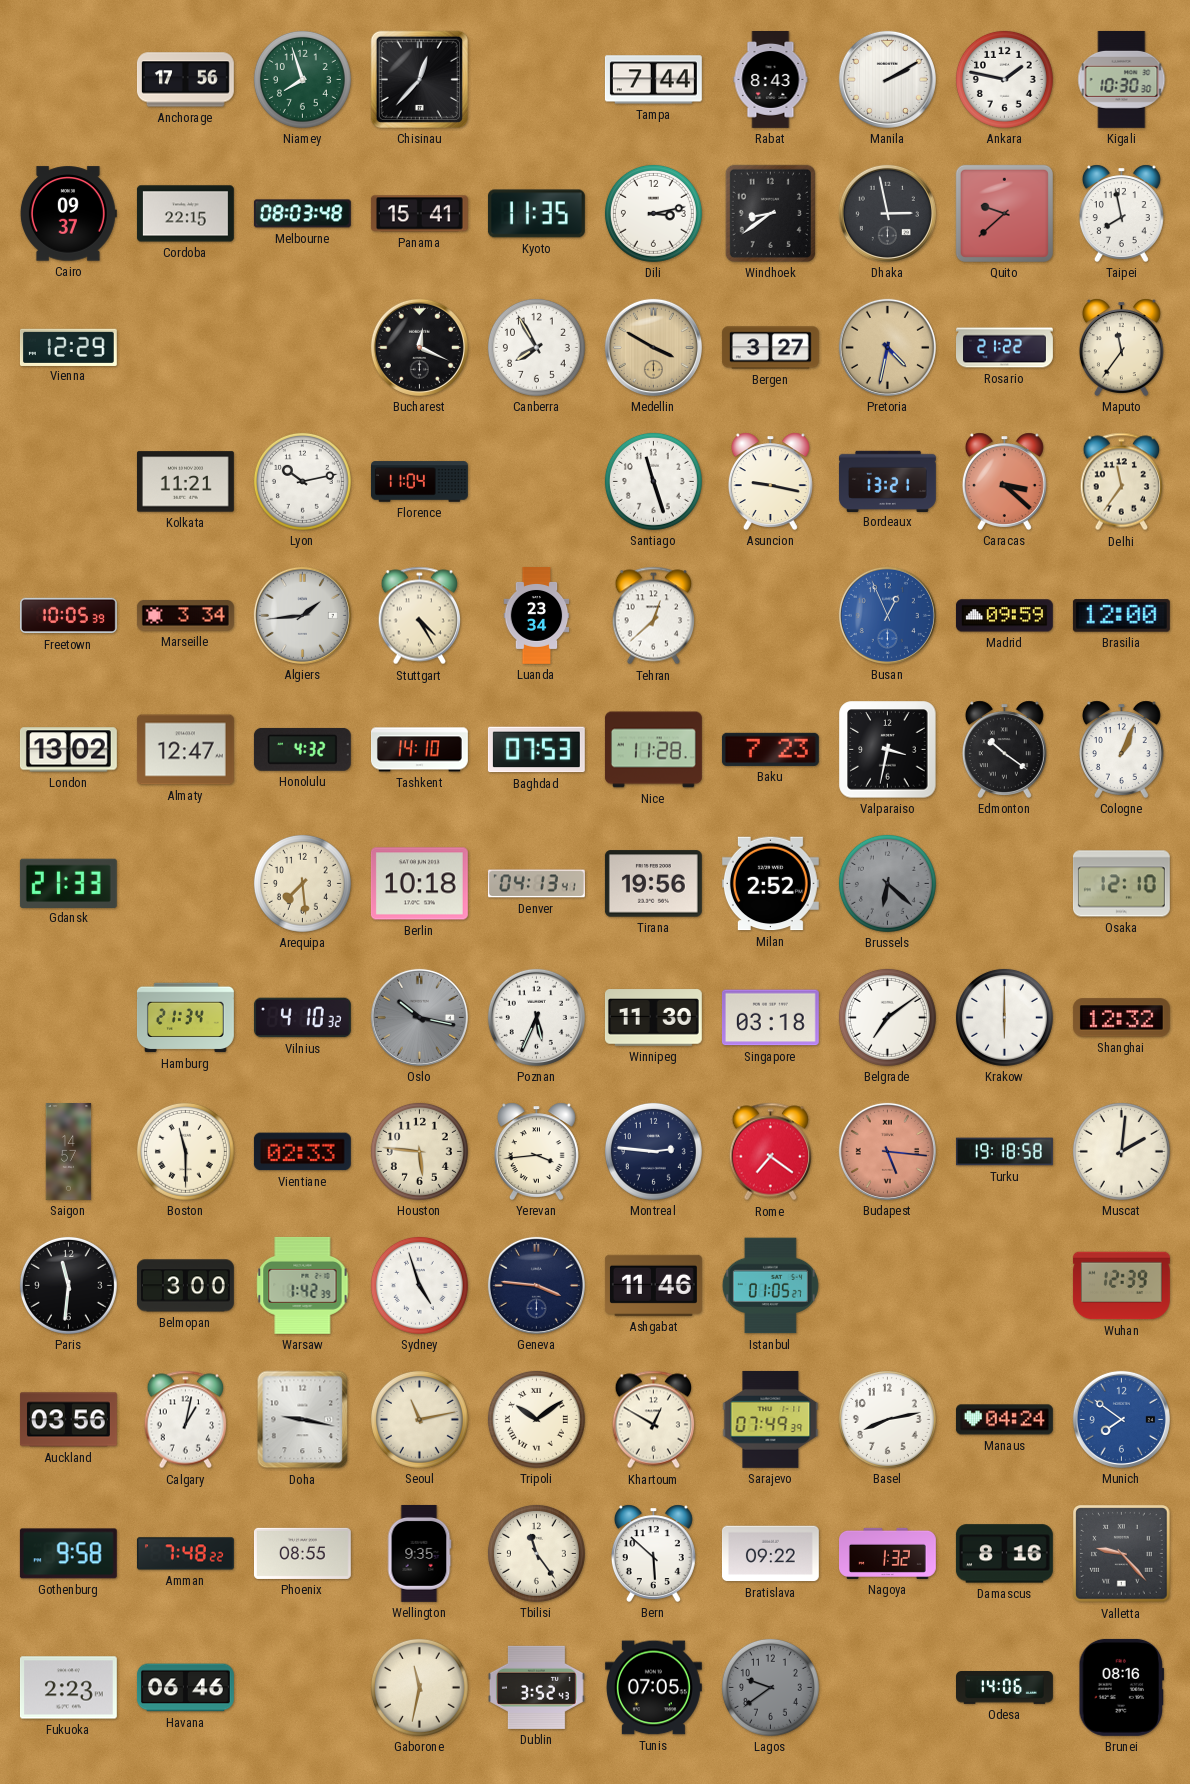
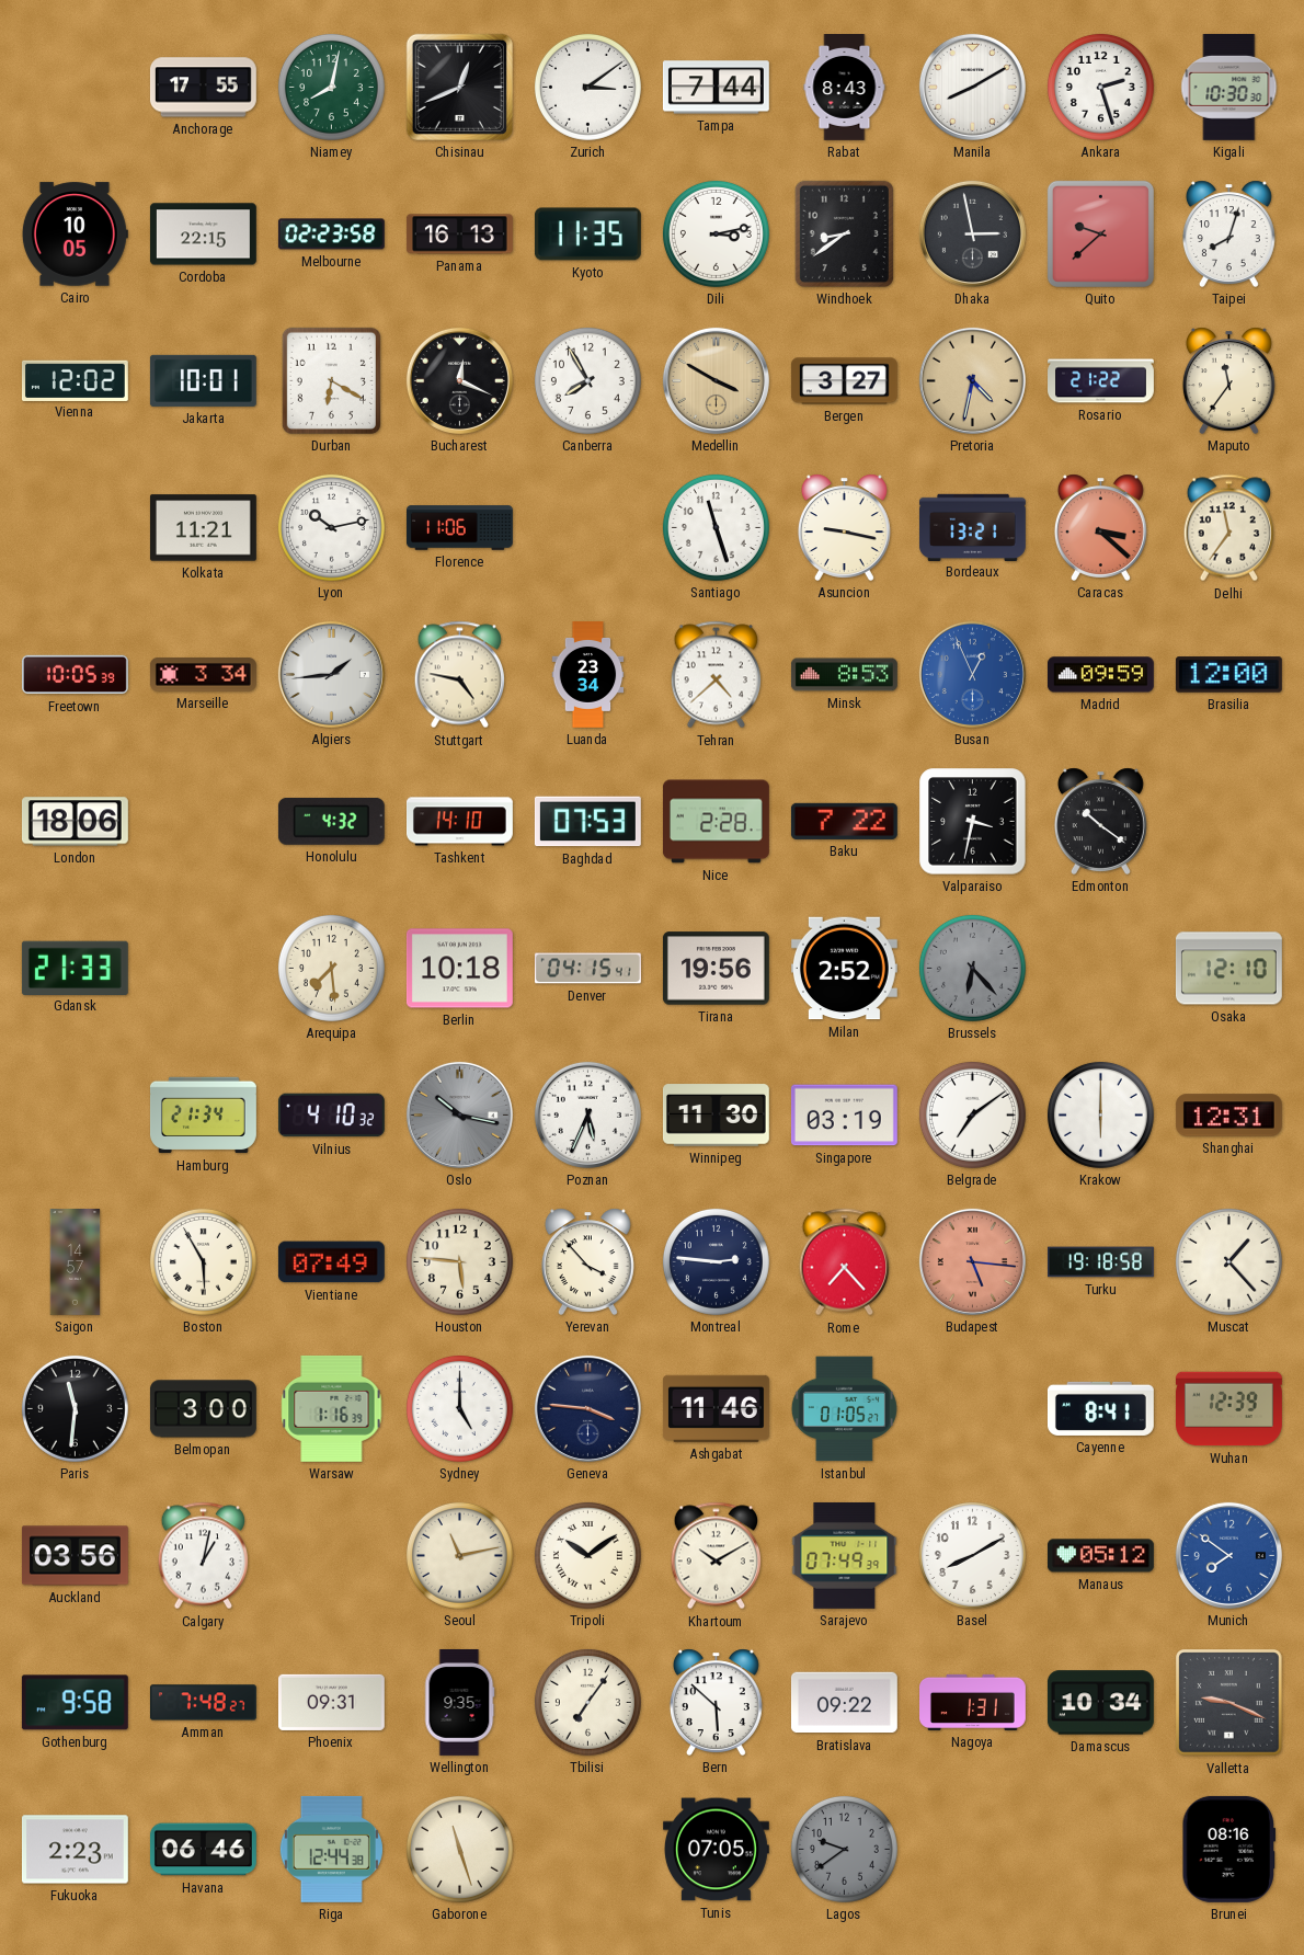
Anchorage: 17:56 -> 17:55
Niamey: 7:57 -> 8:02
Chisinau: 12:37 -> 12:41
Zurich: none -> 3:09
Manila: 2:10 -> 8:10
Ankara: 1:47 -> 2:27
Cairo: 09:37 -> 10:05
Melbourne: 08:03 -> 02:23
Panama: 15:41 -> 16:13
Taipei: 7:58 -> 8:03
Vienna: 12:29 -> 12:02
Jakarta: none -> 10:01
Durban: none -> 6:20
Florence: 11:04 -> 11:06
Stuttgart: 4:25 -> 4:47
Tehran: 12:38 -> 4:38
Minsk: none -> 8:53
London: 13:02 -> 18:06
Almaty: 12:47 -> none
Nice: 11:28 -> 2:28
Baku: 7:23 -> 7:22
Cologne: 1:04 -> none
Denver: 04:13 -> 04:15
Brussels: 6:22 -> 6:23
Singapore: 03:18 -> 03:19
Shanghai: 12:32 -> 12:31
Boston: 11:30 -> 5:55
Vientiane: 02:33 -> 07:49
Yerevan: 3:44 -> 3:53
Rome: 7:21 -> 7:23
Muscat: 2:01 -> 1:23
Warsaw: 1:42 -> 1:16
Sydney: 4:57 -> 5:00
Cayenne: none -> 8:41
Doha: 9:17 -> none
Khartoum: 12:50 -> 10:10
Basel: 8:13 -> 8:10
Manaus: 04:24 -> 05:12
Amman: 7:48:22 -> 7:48:27
Phoenix: 08:55 -> 09:31
Tbilisi: 11:24 -> 7:06
Nagoya: 1:32 -> 1:31
Damascus: 8:16 -> 10:34
Valletta: 9:23 -> 9:19
Riga: none -> 12:44
Gaborone: 11:32 -> 11:27
Dublin: 3:52 -> none
Odesa: 14:06 -> none
